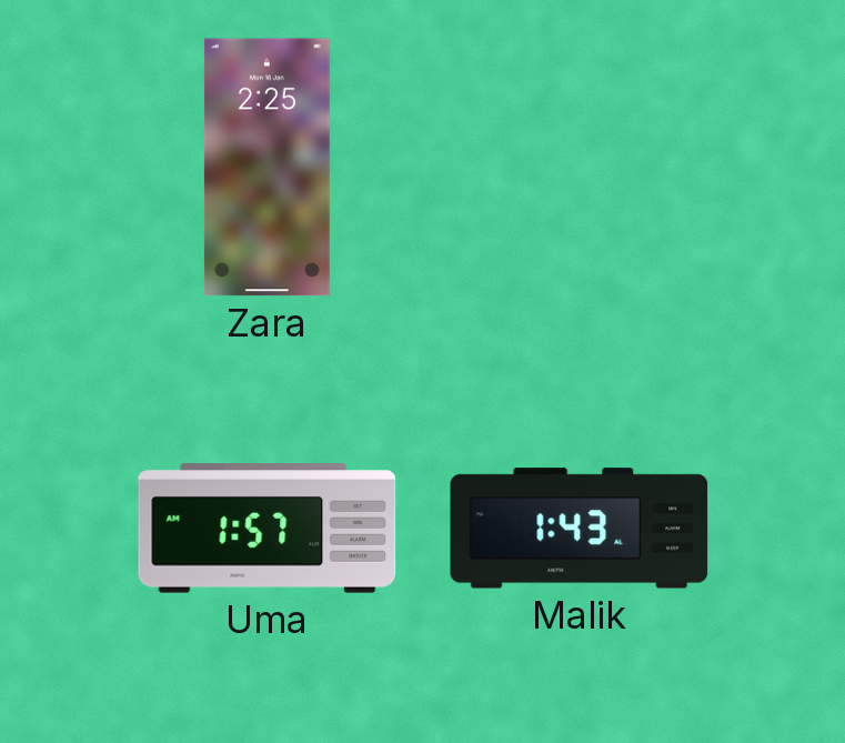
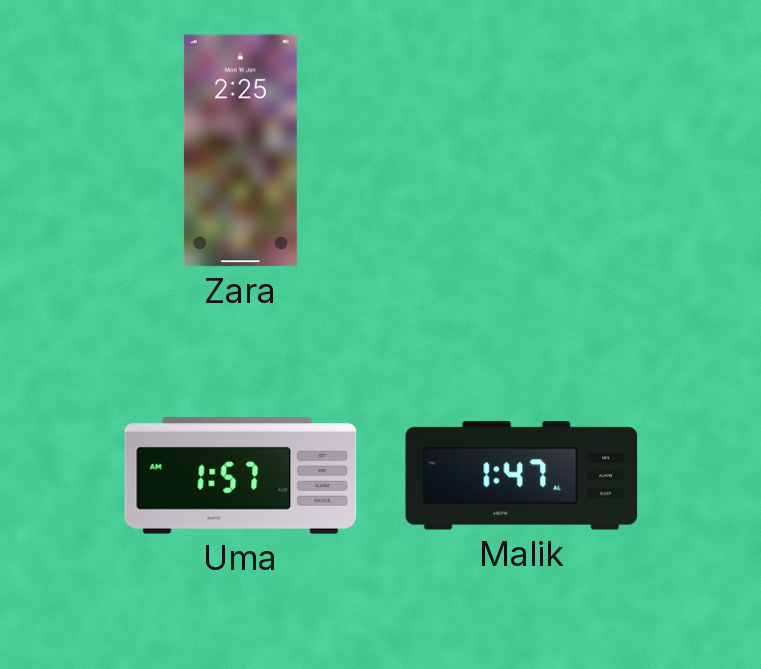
Malik: 1:43 -> 1:47
